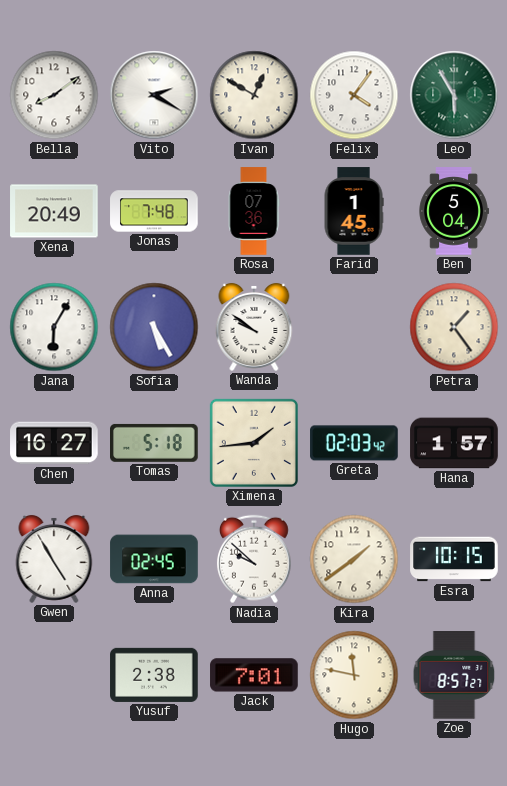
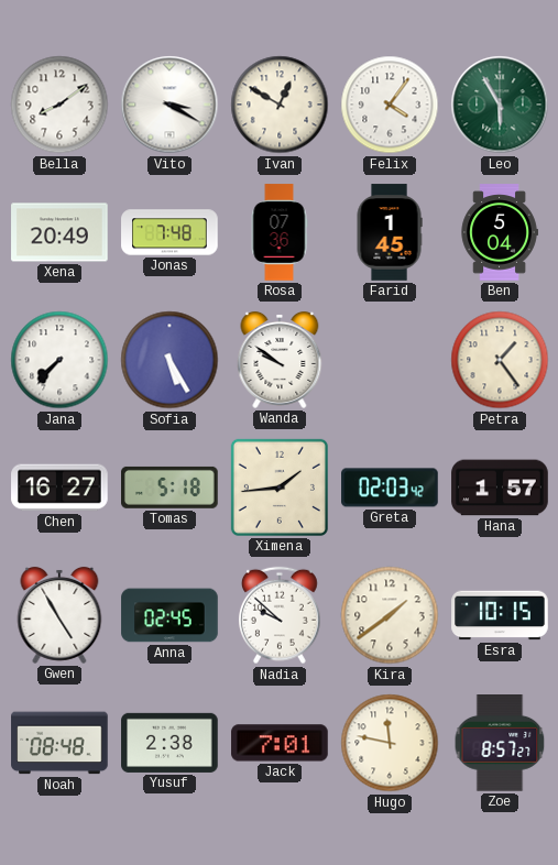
Vito: 2:20 -> 3:20
Jana: 6:05 -> 7:37
Noah: none -> 08:48
